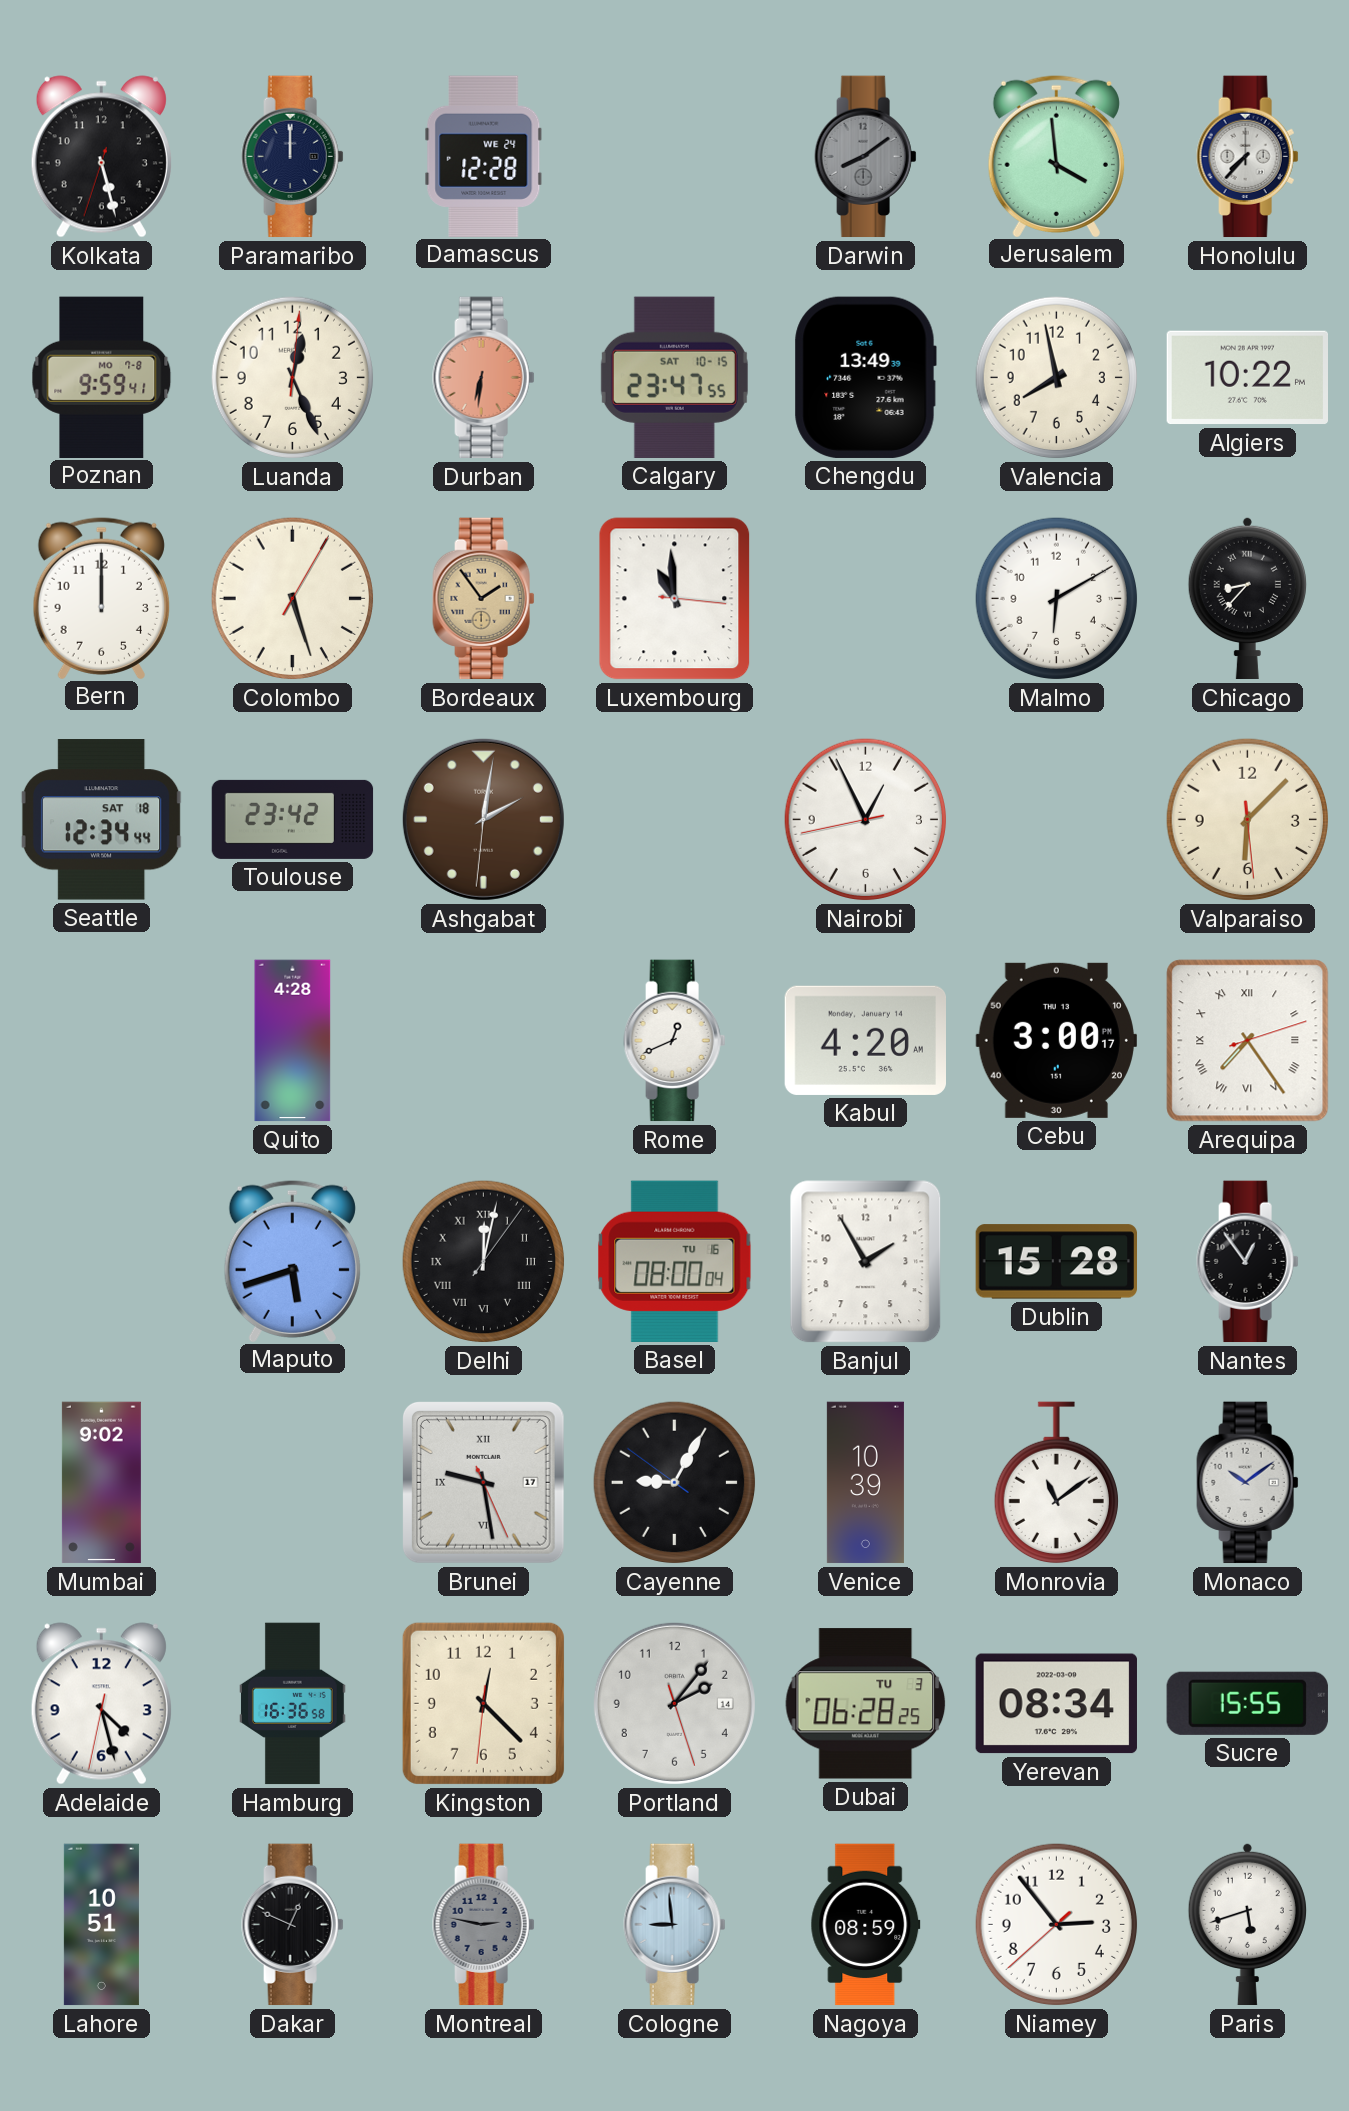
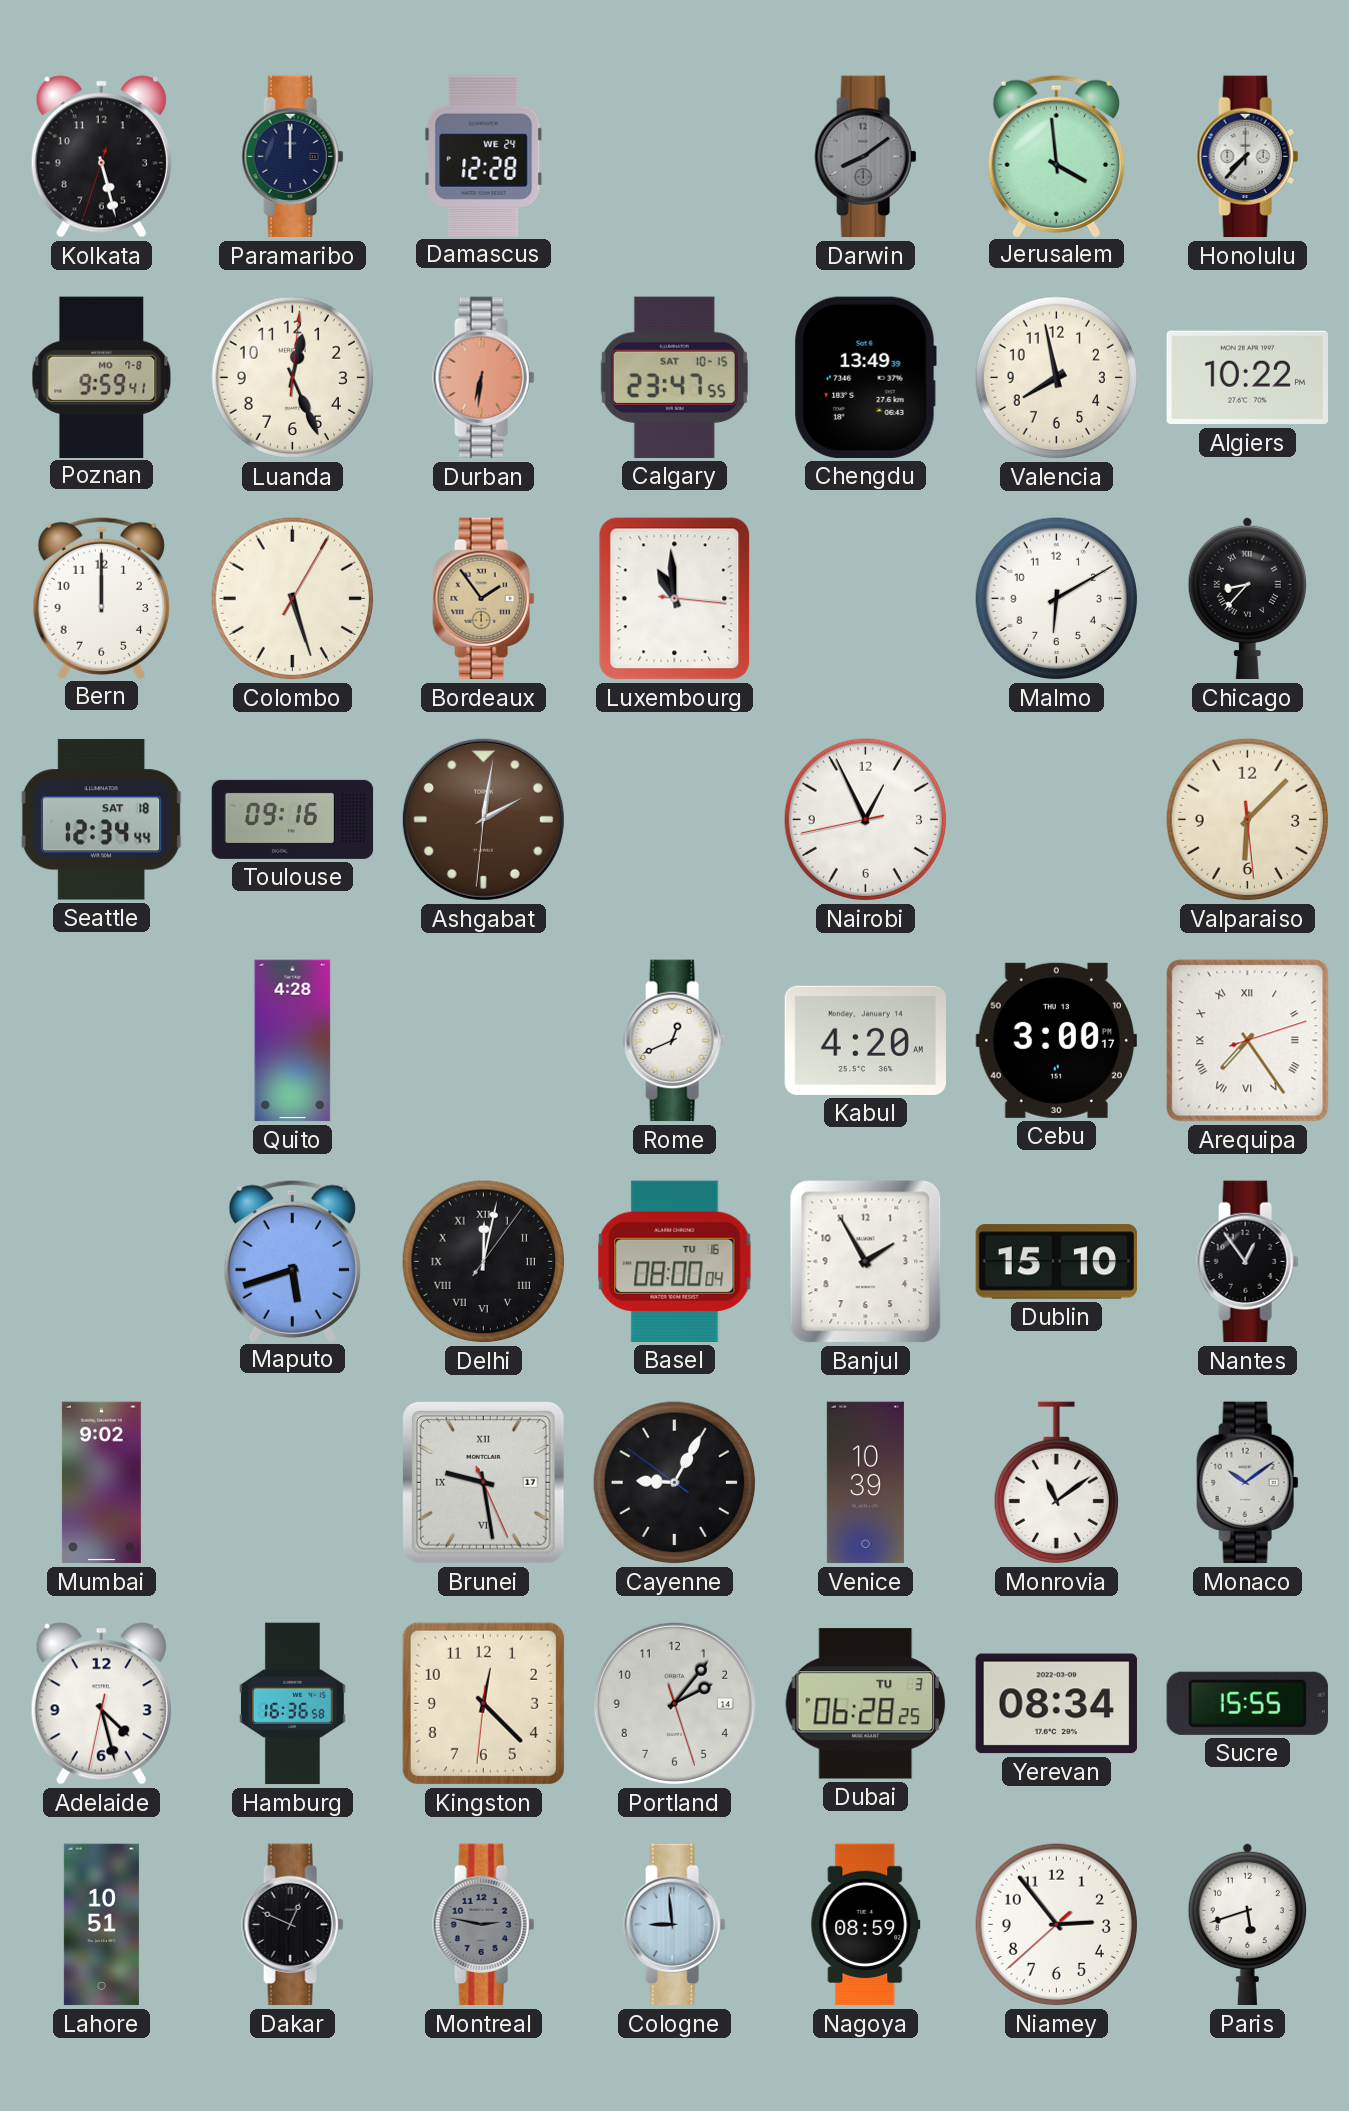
Toulouse: 23:42 -> 09:16
Dublin: 15:28 -> 15:10
